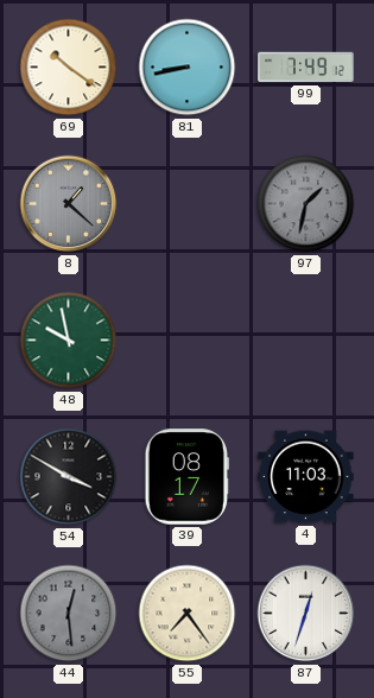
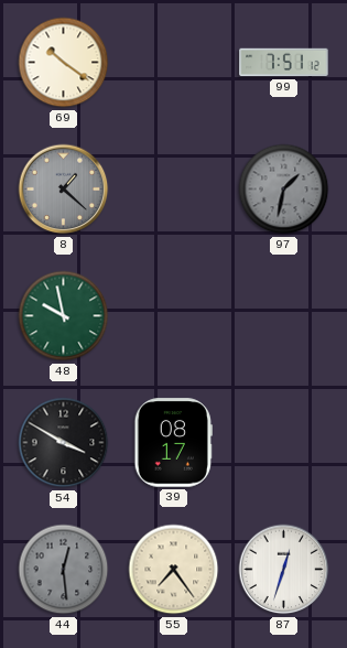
81: 8:43 -> none
99: 7:49 -> 7:51
4: 11:03 -> none
